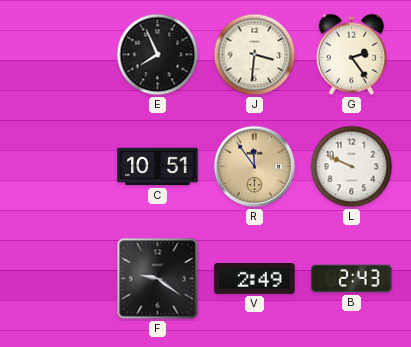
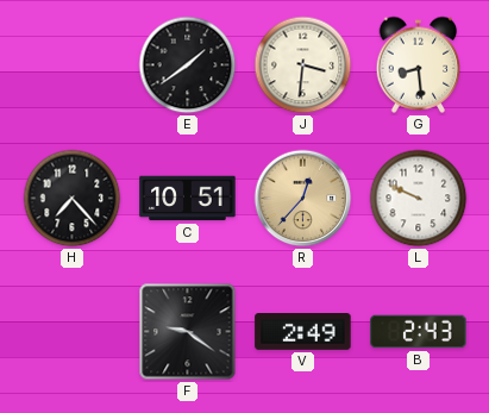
E: 7:56 -> 1:39
G: 2:24 -> 8:29
H: none -> 7:23
R: 11:54 -> 12:37
